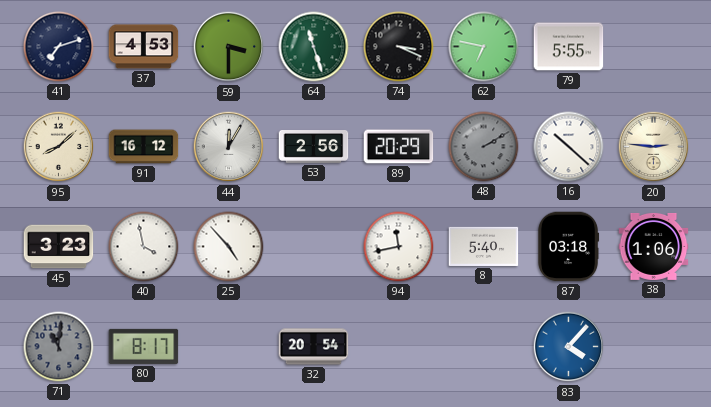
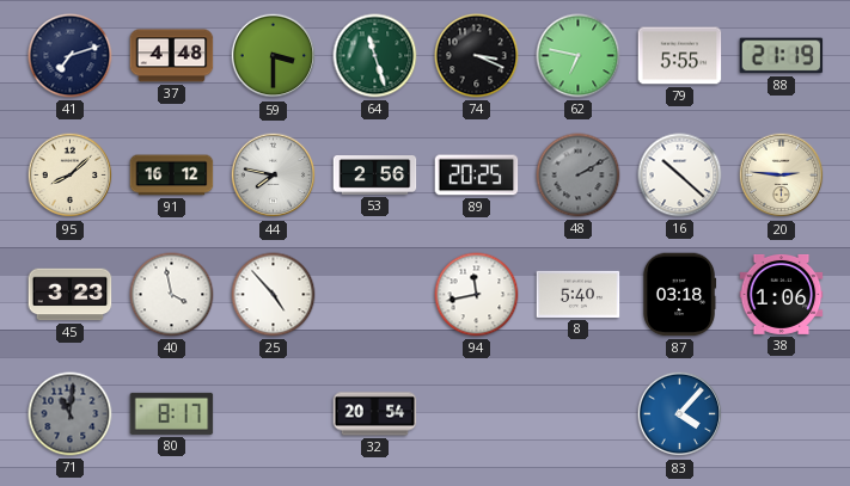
37: 4:53 -> 4:48
88: none -> 21:19
44: 12:05 -> 7:47
89: 20:29 -> 20:25
